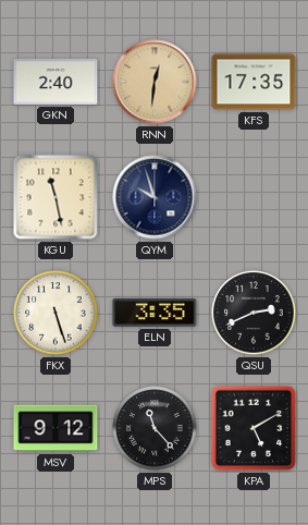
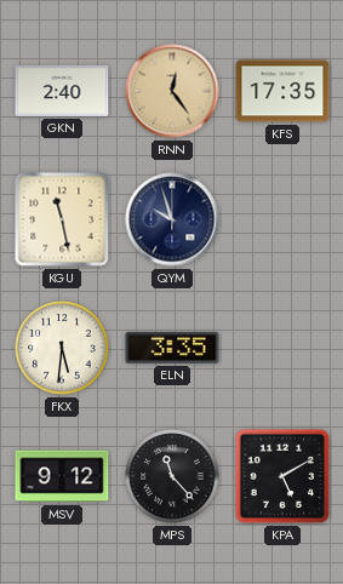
RNN: 12:31 -> 12:24
FKX: 5:27 -> 5:31
QSU: 2:41 -> none
